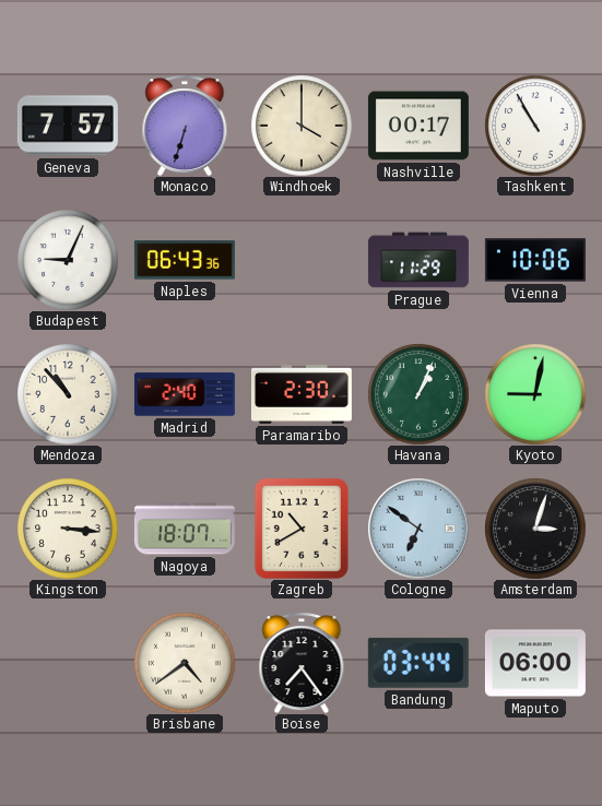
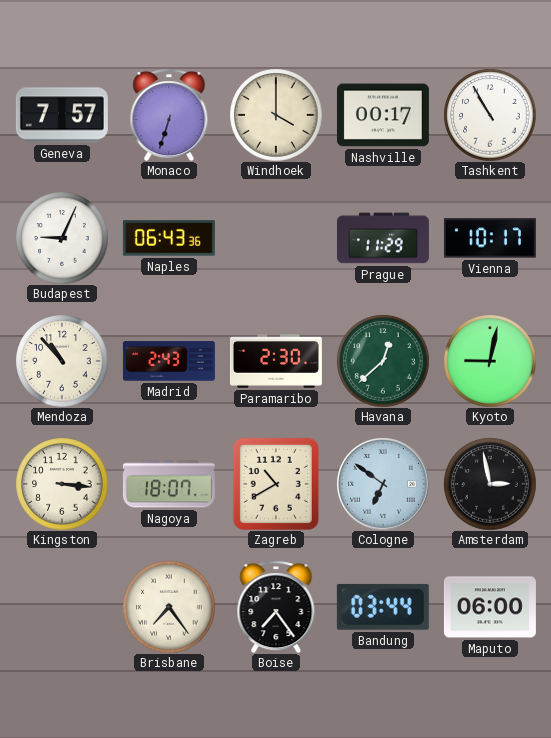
Vienna: 10:06 -> 10:17
Madrid: 2:40 -> 2:43
Havana: 1:04 -> 12:38
Amsterdam: 3:03 -> 2:58
Brisbane: 4:39 -> 7:24
